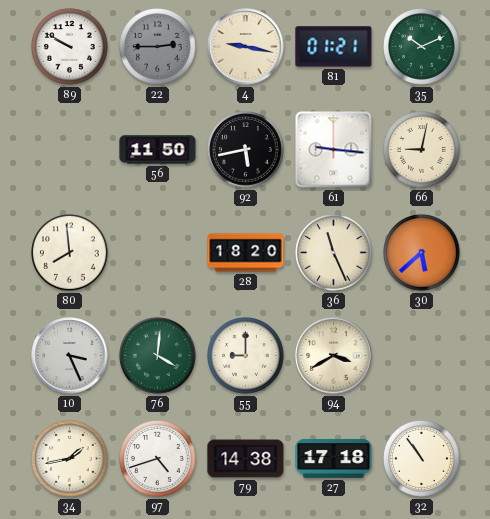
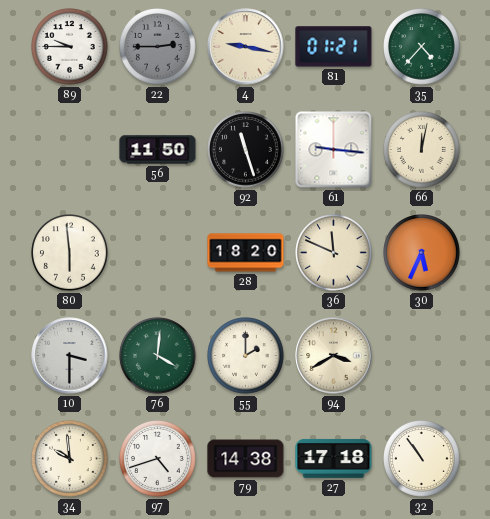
89: 9:50 -> 9:45
35: 10:11 -> 4:37
92: 5:43 -> 11:27
66: 9:02 -> 12:02
80: 7:59 -> 5:59
36: 11:26 -> 11:49
30: 5:38 -> 5:34
10: 3:26 -> 3:30
55: 9:00 -> 2:00
34: 1:43 -> 9:59
